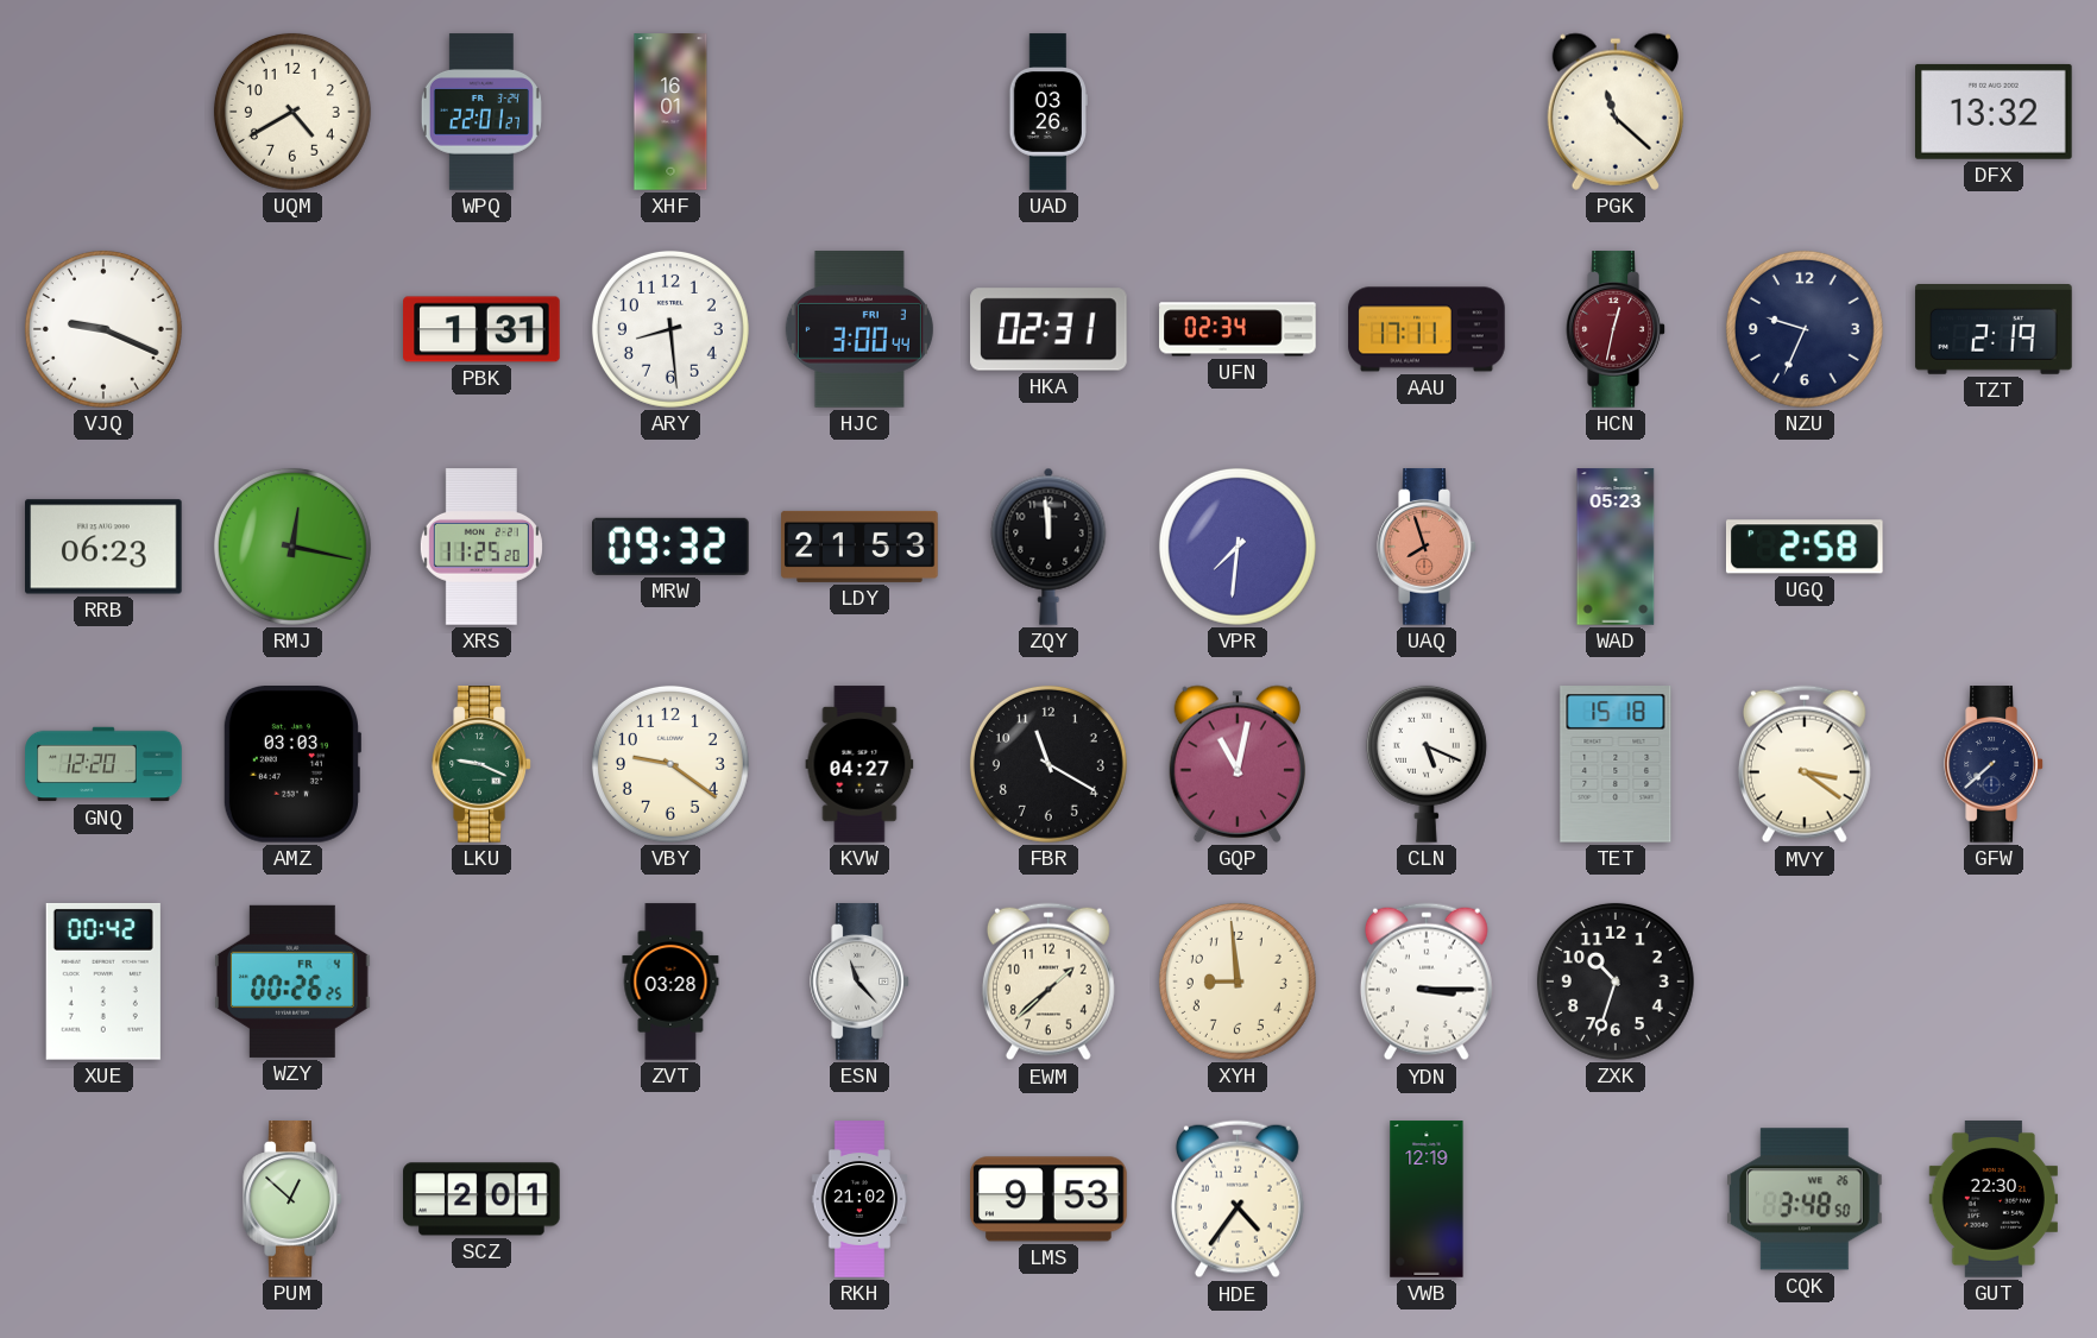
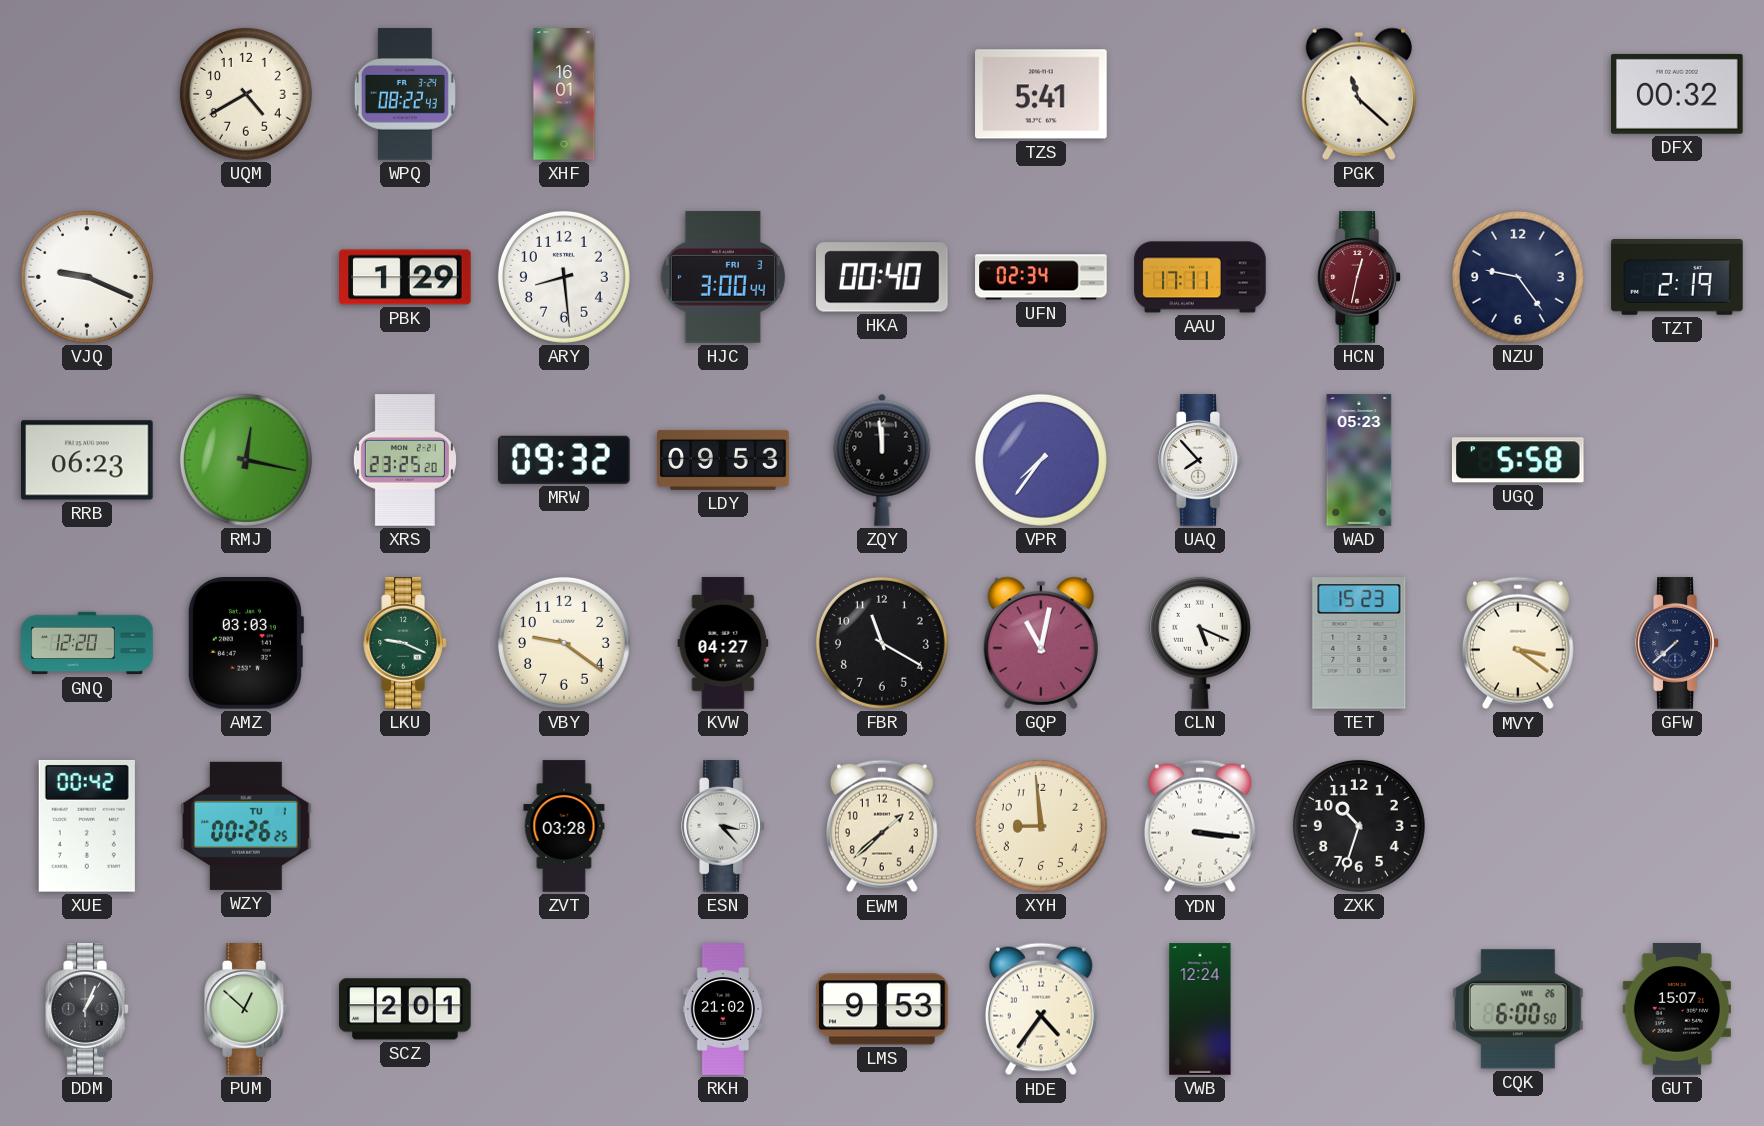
WPQ: 22:01 -> 08:22
UAD: 03:26 -> none
TZS: none -> 5:41
DFX: 13:32 -> 00:32
PBK: 1:31 -> 1:29
HKA: 02:31 -> 00:40
NZU: 9:34 -> 9:24
XRS: 11:25 -> 23:25
LDY: 21:53 -> 09:53
VPR: 7:31 -> 7:36
UAQ: 7:57 -> 7:53
UAQ dial: salmon -> white
UGQ: 2:58 -> 5:58
TET: 15:18 -> 15:23
WZY date: FR 4 -> TU 1
ESN: 11:23 -> 3:23
YDN: 3:15 -> 3:16
DDM: none -> 1:04
VWB: 12:19 -> 12:24
CQK: 3:48 -> 6:00
GUT: 22:30 -> 15:07
